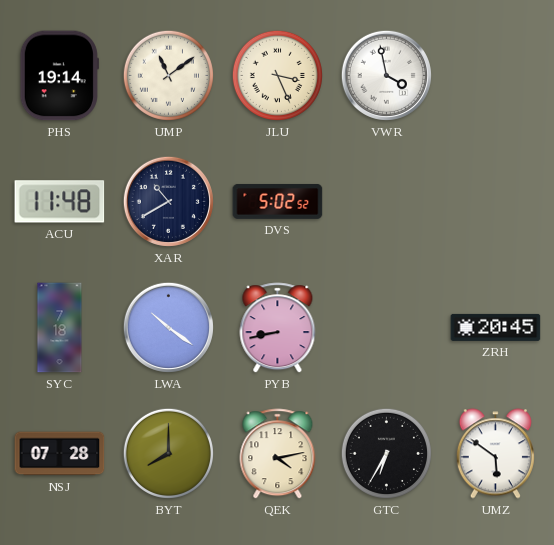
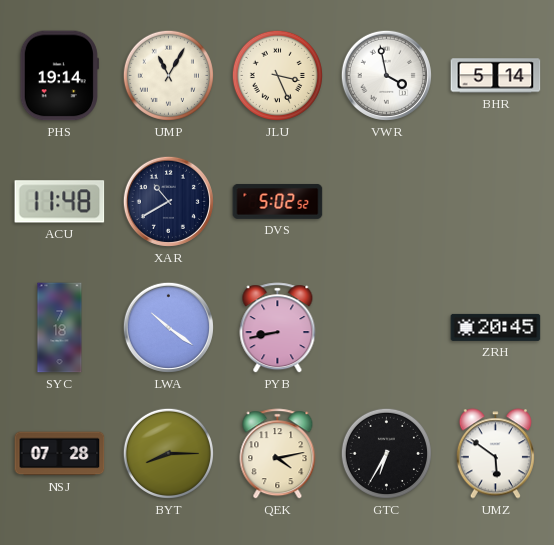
UMP: 11:09 -> 11:05
BHR: none -> 5:14
BYT: 8:00 -> 8:15
